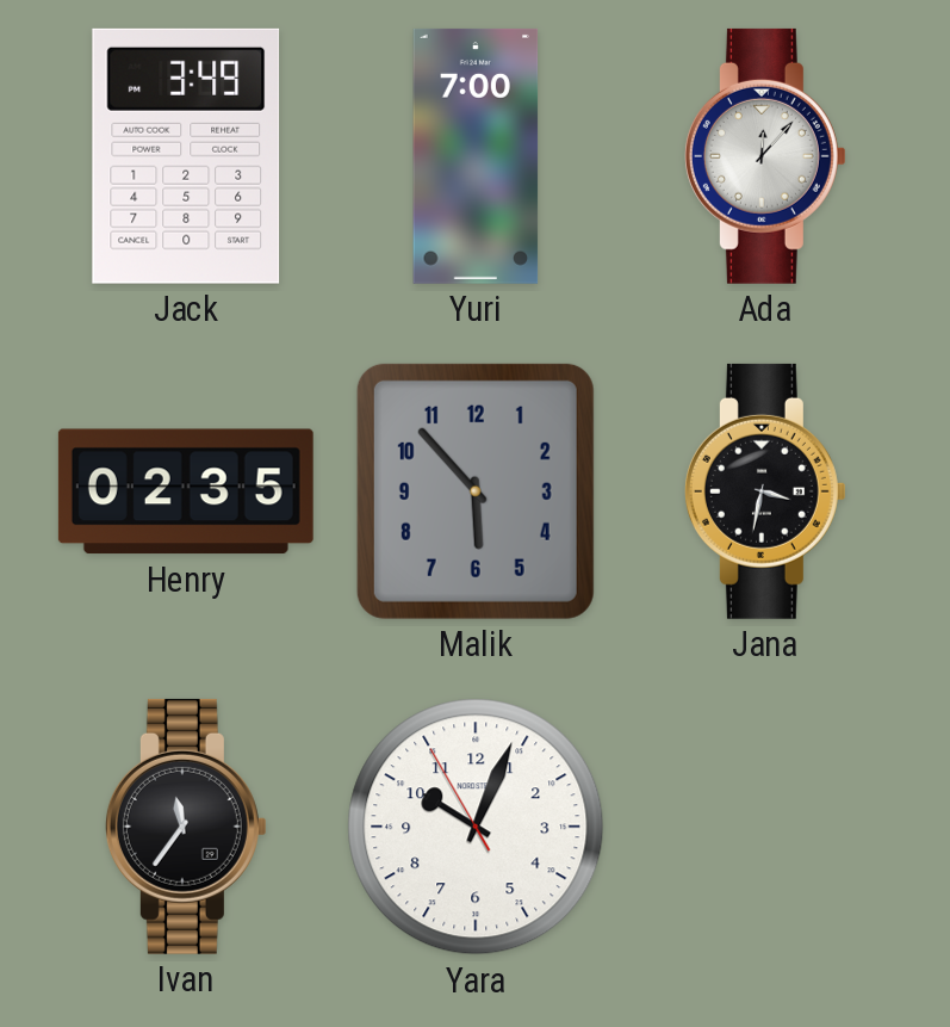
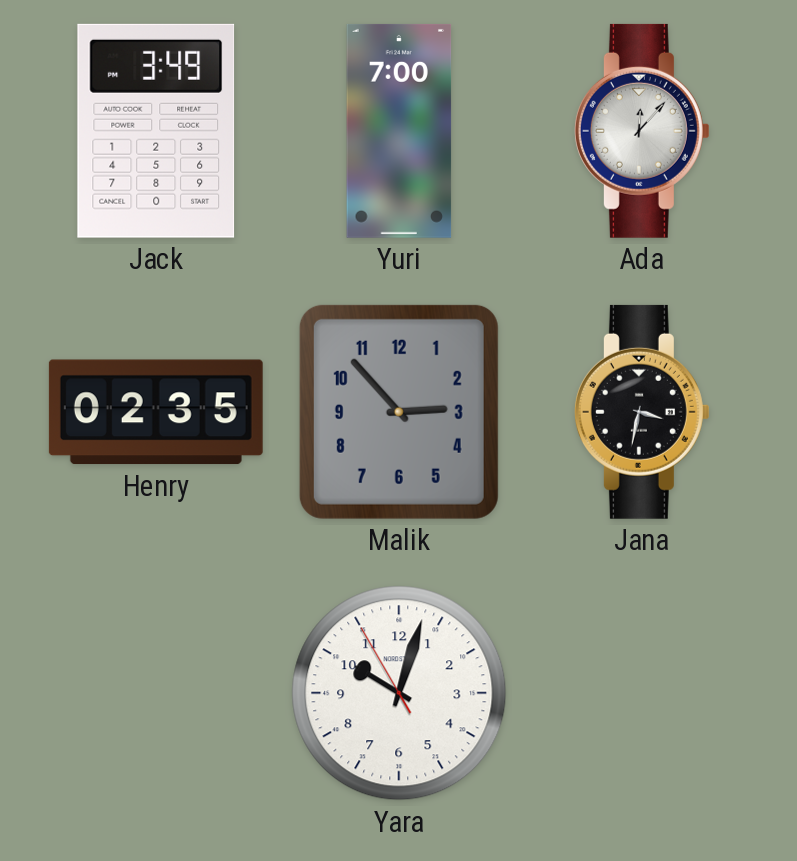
Malik: 5:53 -> 2:53
Ivan: 11:36 -> none
Yara: 10:03 -> 10:02
